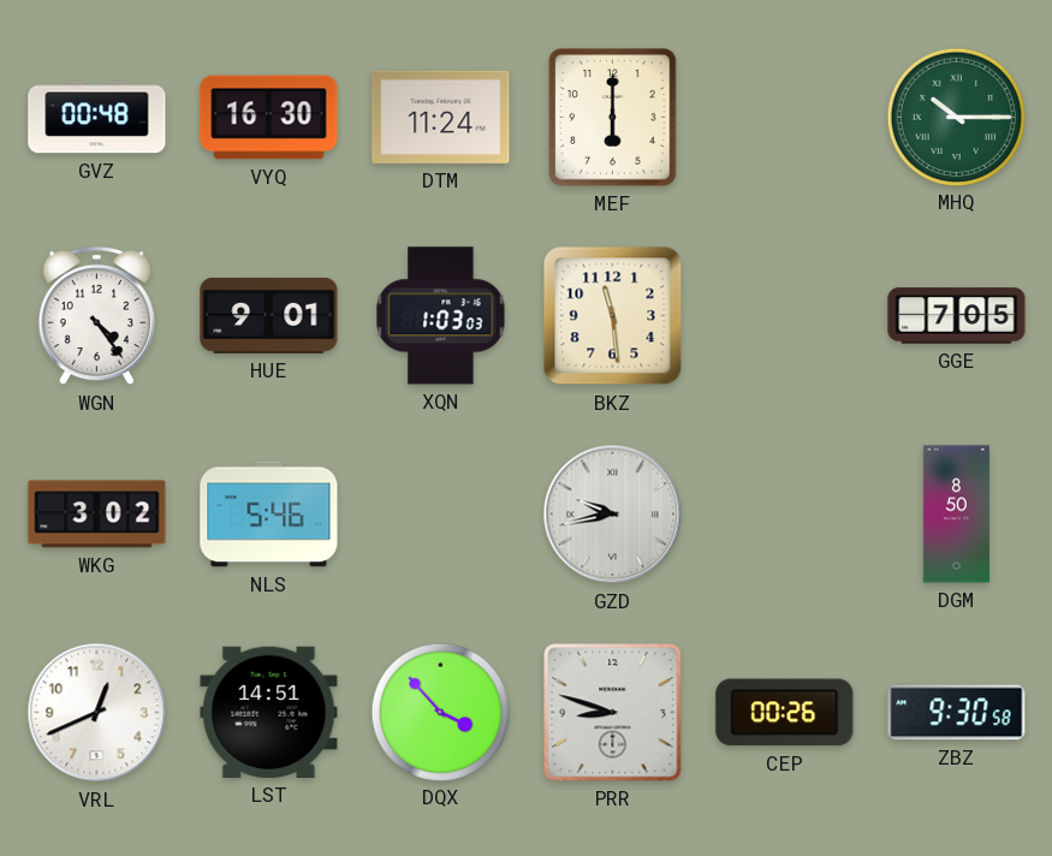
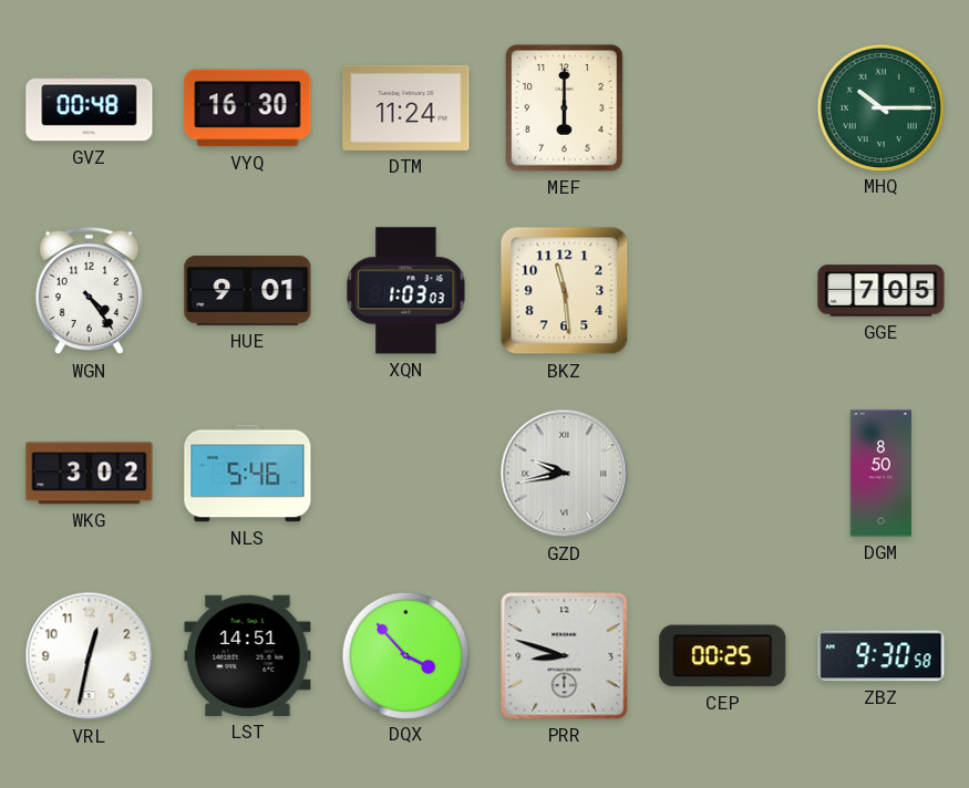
VRL: 12:41 -> 12:32
CEP: 00:26 -> 00:25
